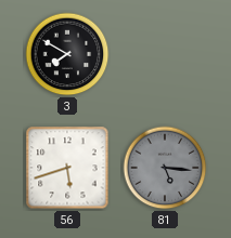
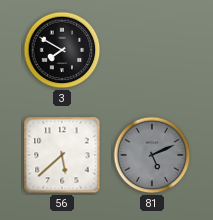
56: 5:42 -> 5:38
81: 5:16 -> 5:11
